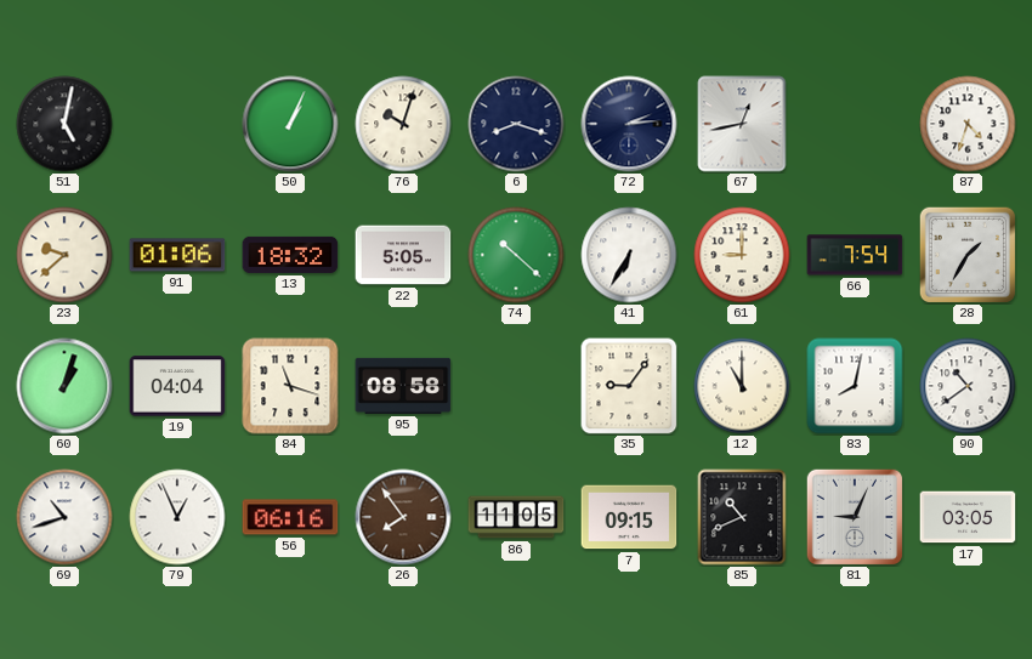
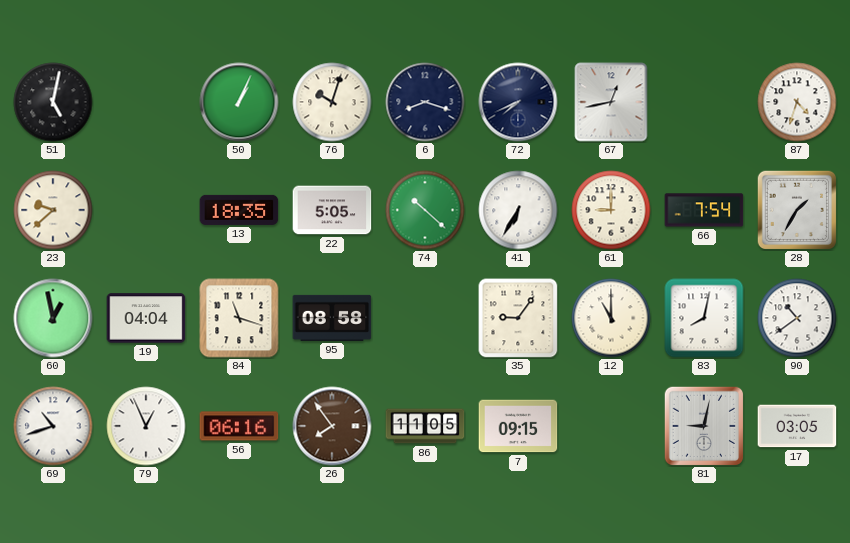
72: 2:14 -> 7:41
91: 01:06 -> none
13: 18:32 -> 18:35
60: 1:03 -> 12:58
85: 10:41 -> none
81: 9:04 -> 9:02
